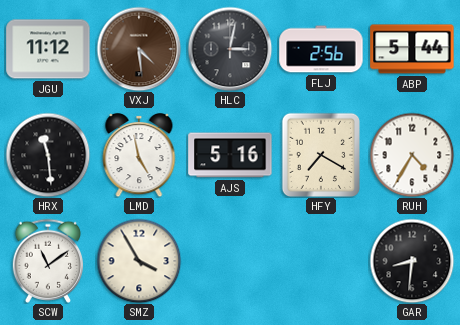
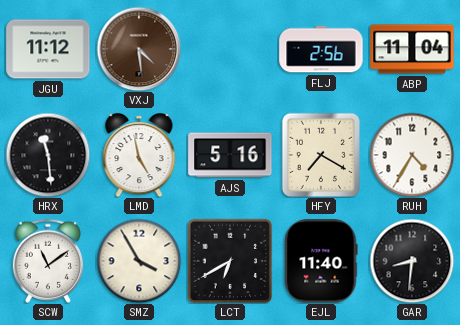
HLC: 3:02 -> none
ABP: 5:44 -> 11:04
LCT: none -> 6:40
EJL: none -> 11:40
